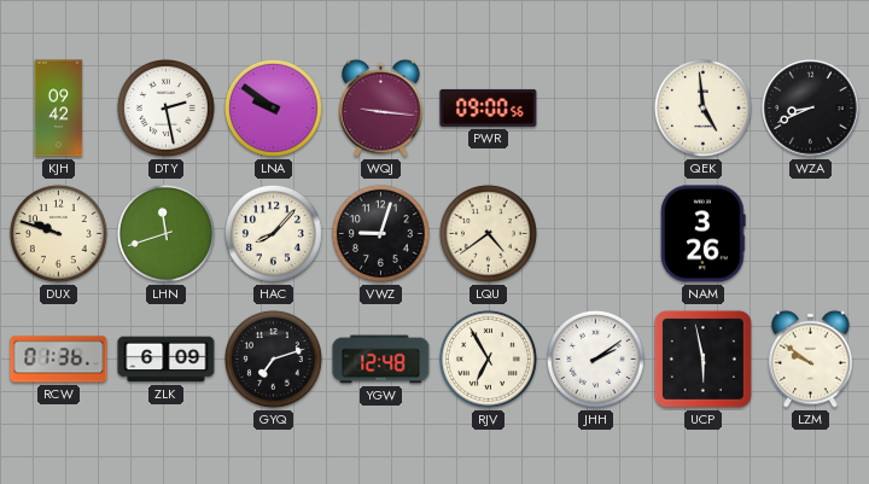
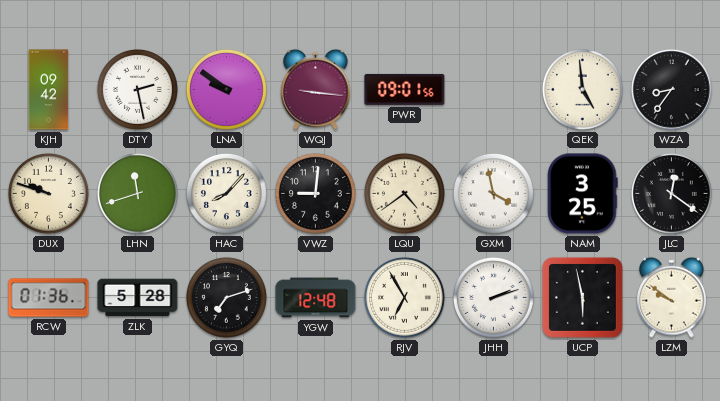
PWR: 09:00 -> 09:01
WZA: 8:41 -> 8:36
VWZ: 9:03 -> 9:01
GXM: none -> 3:58
NAM: 3:26 -> 3:25
JLC: none -> 12:21
ZLK: 6:09 -> 5:28
JHH: 2:09 -> 2:12
